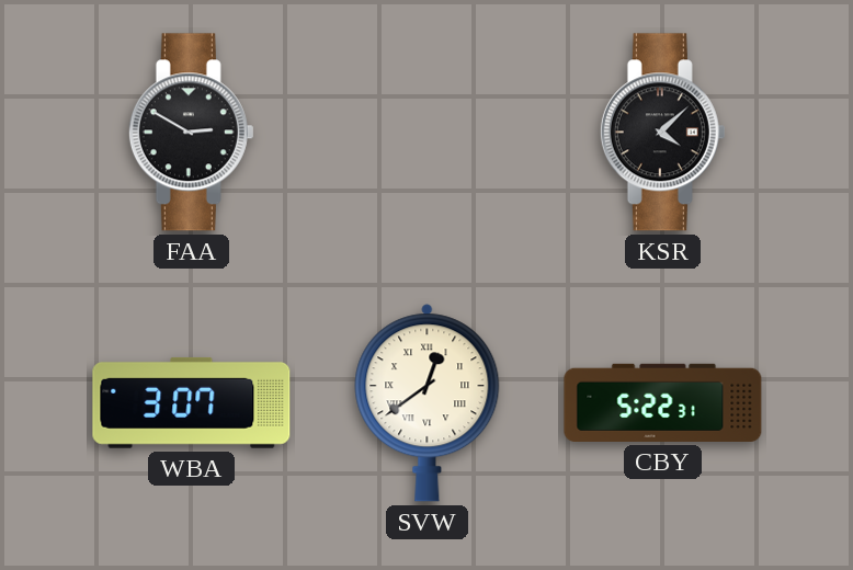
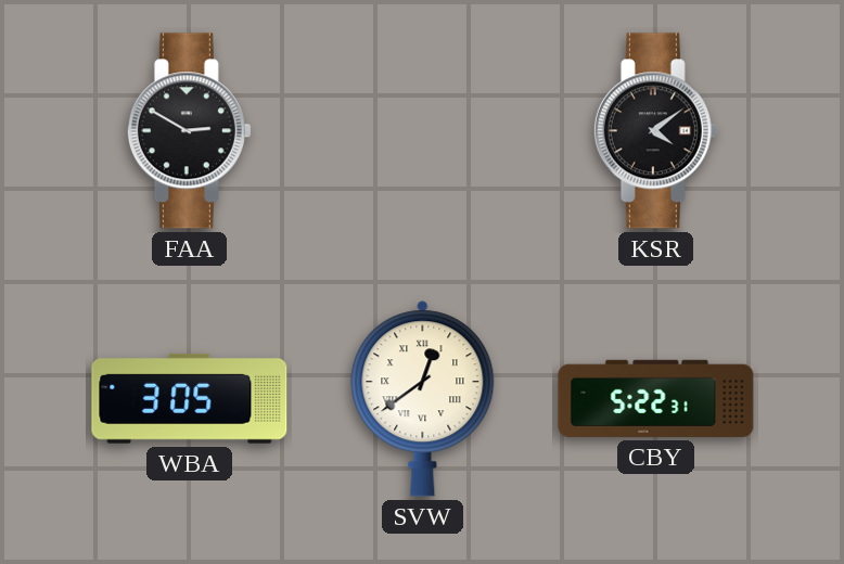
KSR: 4:08 -> 4:09
WBA: 3:07 -> 3:05
